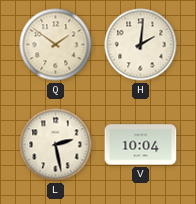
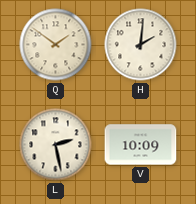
V: 10:04 -> 10:09
